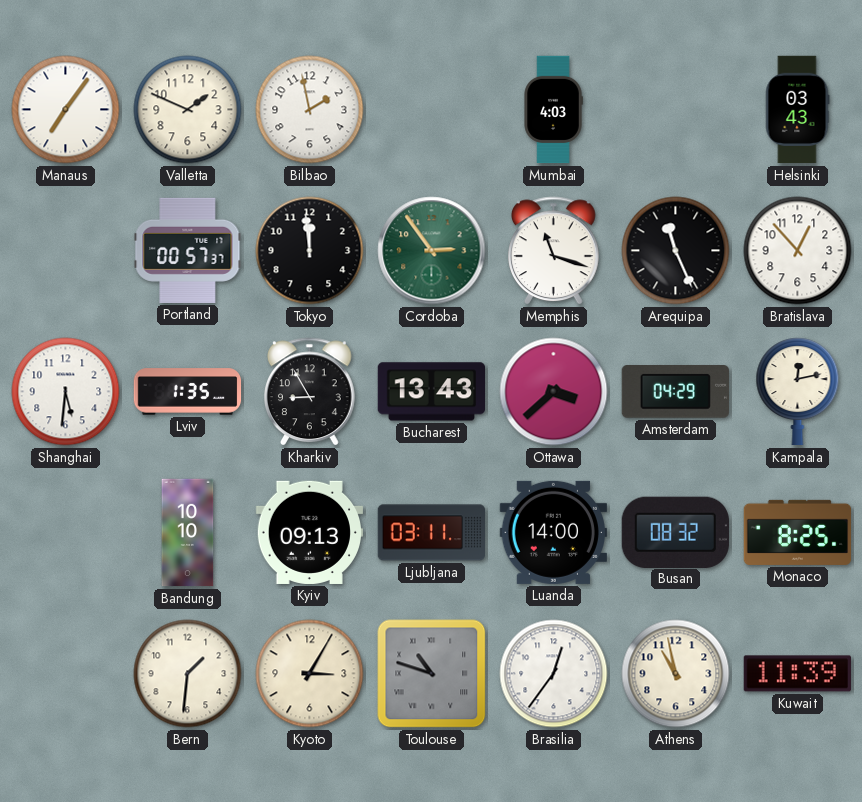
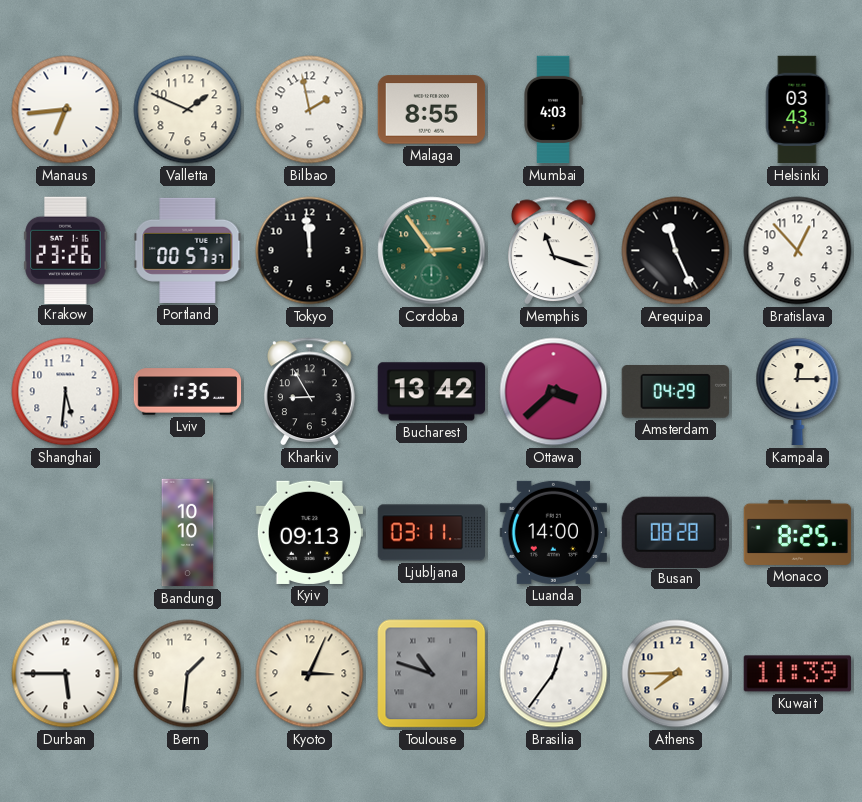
Manaus: 7:06 -> 6:44
Malaga: none -> 8:55
Krakow: none -> 23:26
Bucharest: 13:43 -> 13:42
Kampala: 12:13 -> 12:15
Busan: 08:32 -> 08:28
Durban: none -> 5:45
Kyoto: 3:05 -> 3:04
Athens: 10:58 -> 7:45
